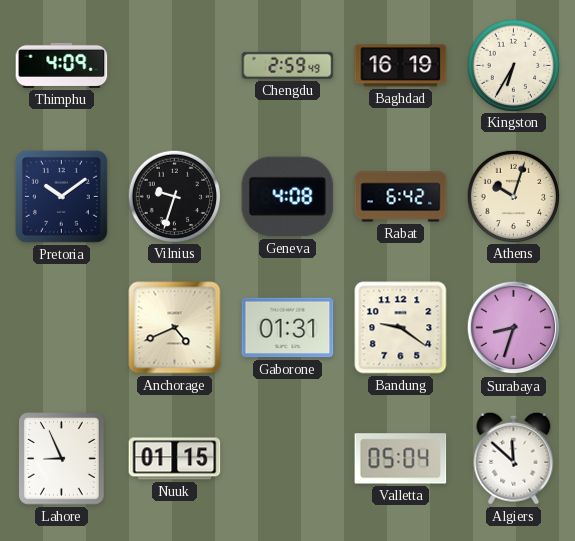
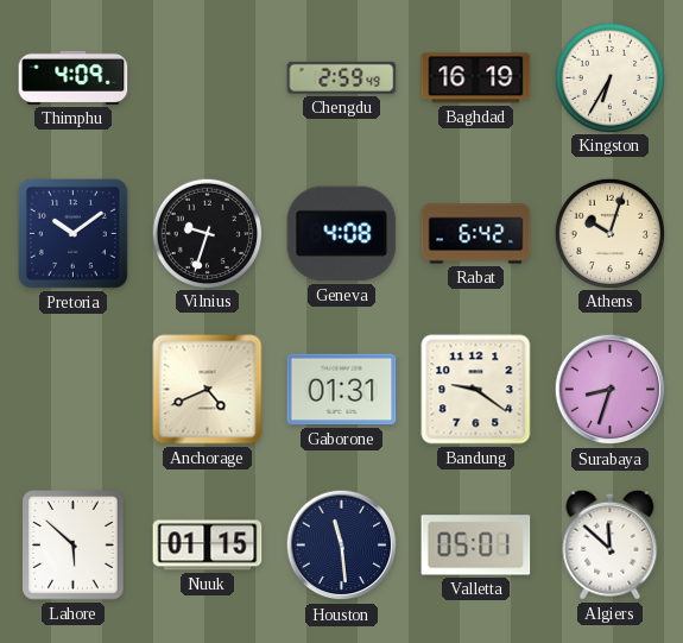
Lahore: 8:56 -> 5:52
Houston: none -> 11:29
Valletta: 05:04 -> 05:01
